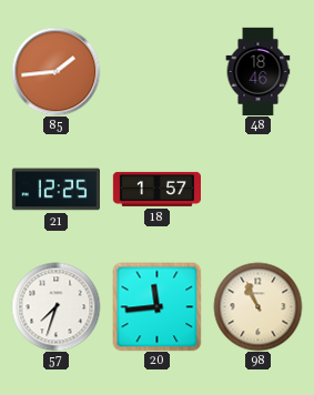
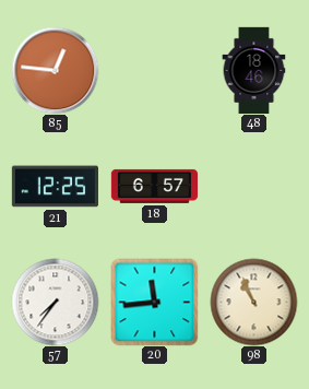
85: 1:44 -> 12:46
18: 1:57 -> 6:57
57: 7:33 -> 7:36
